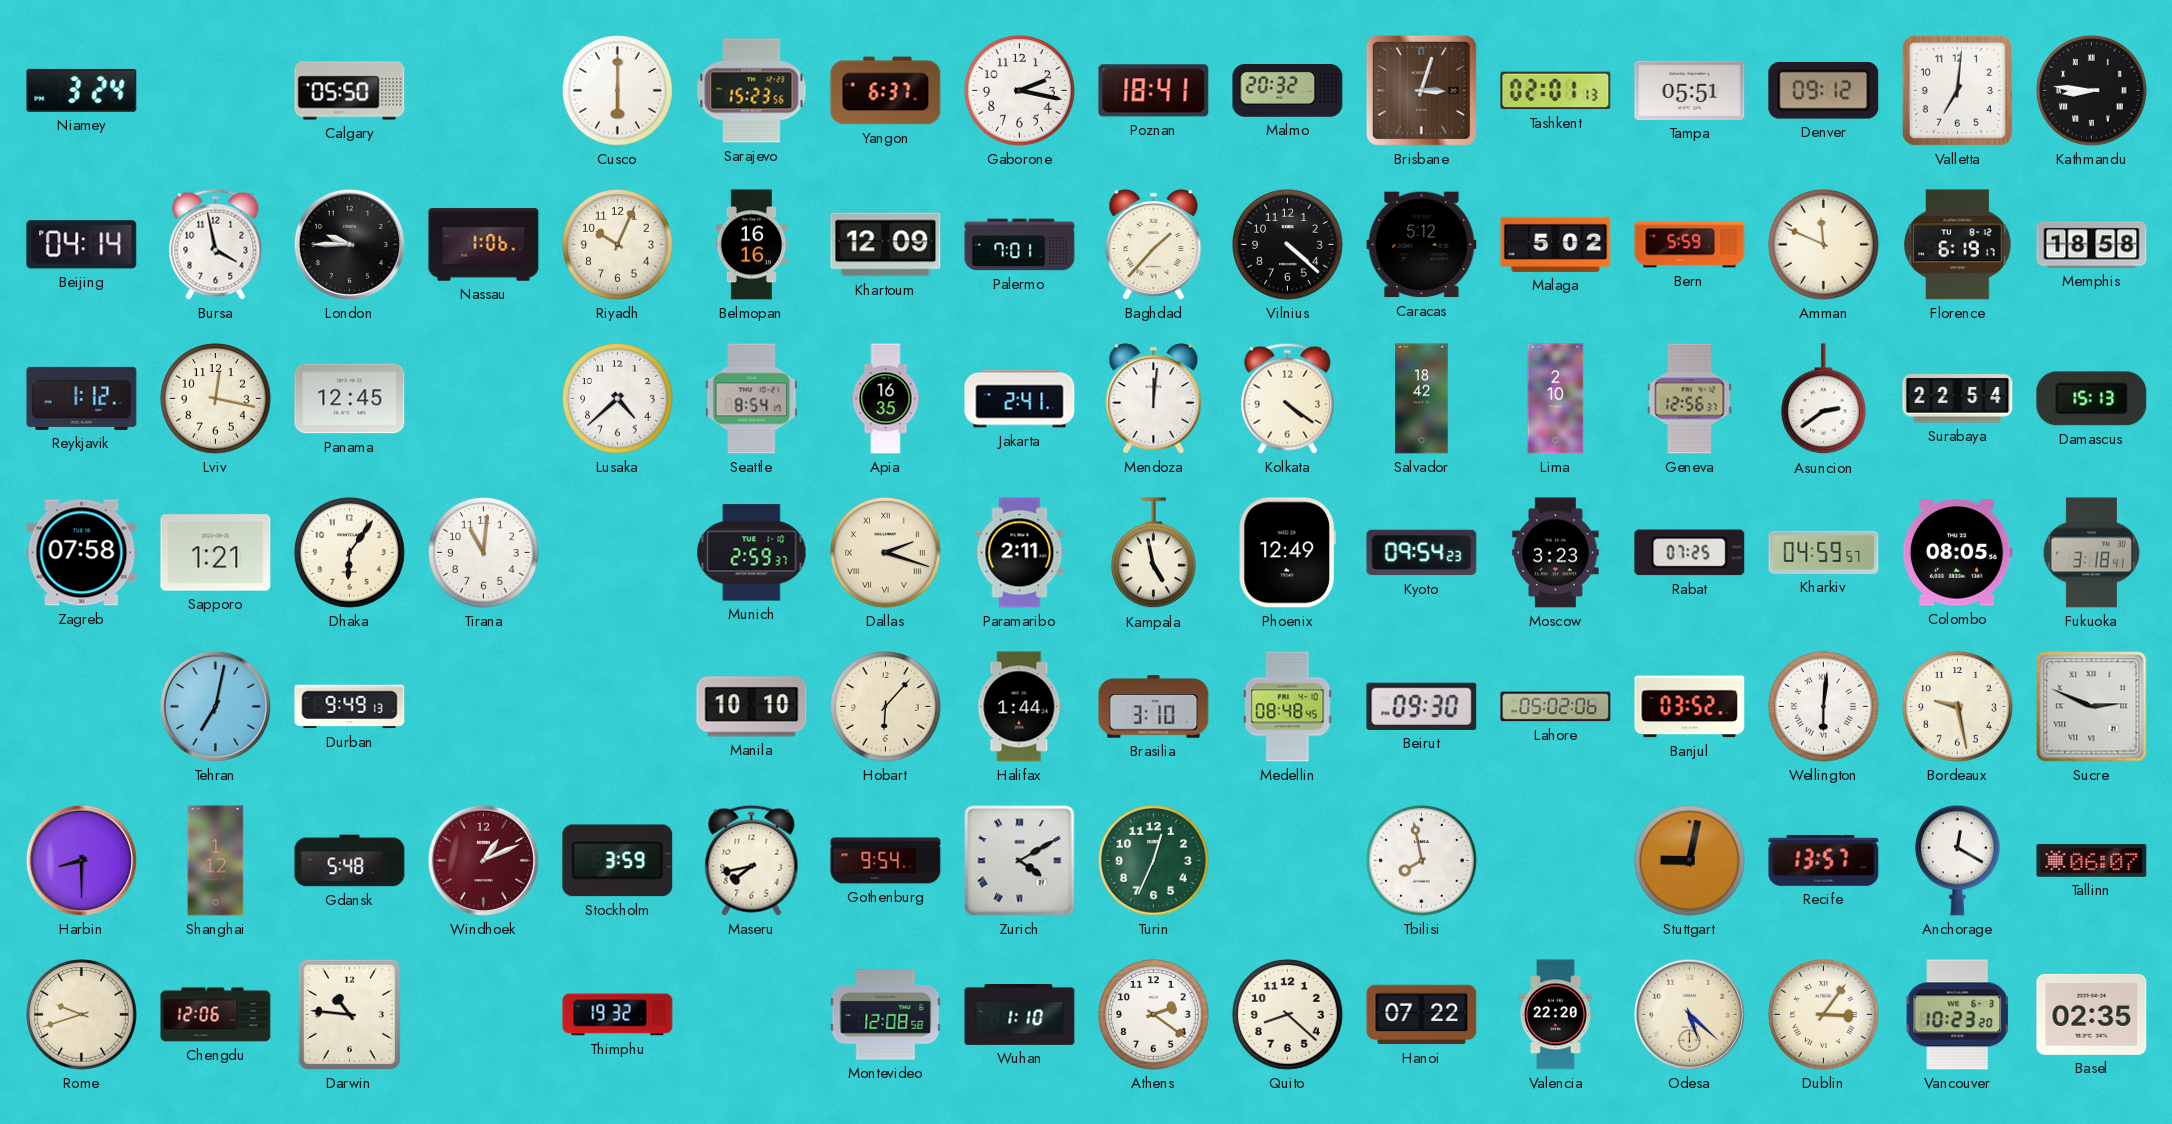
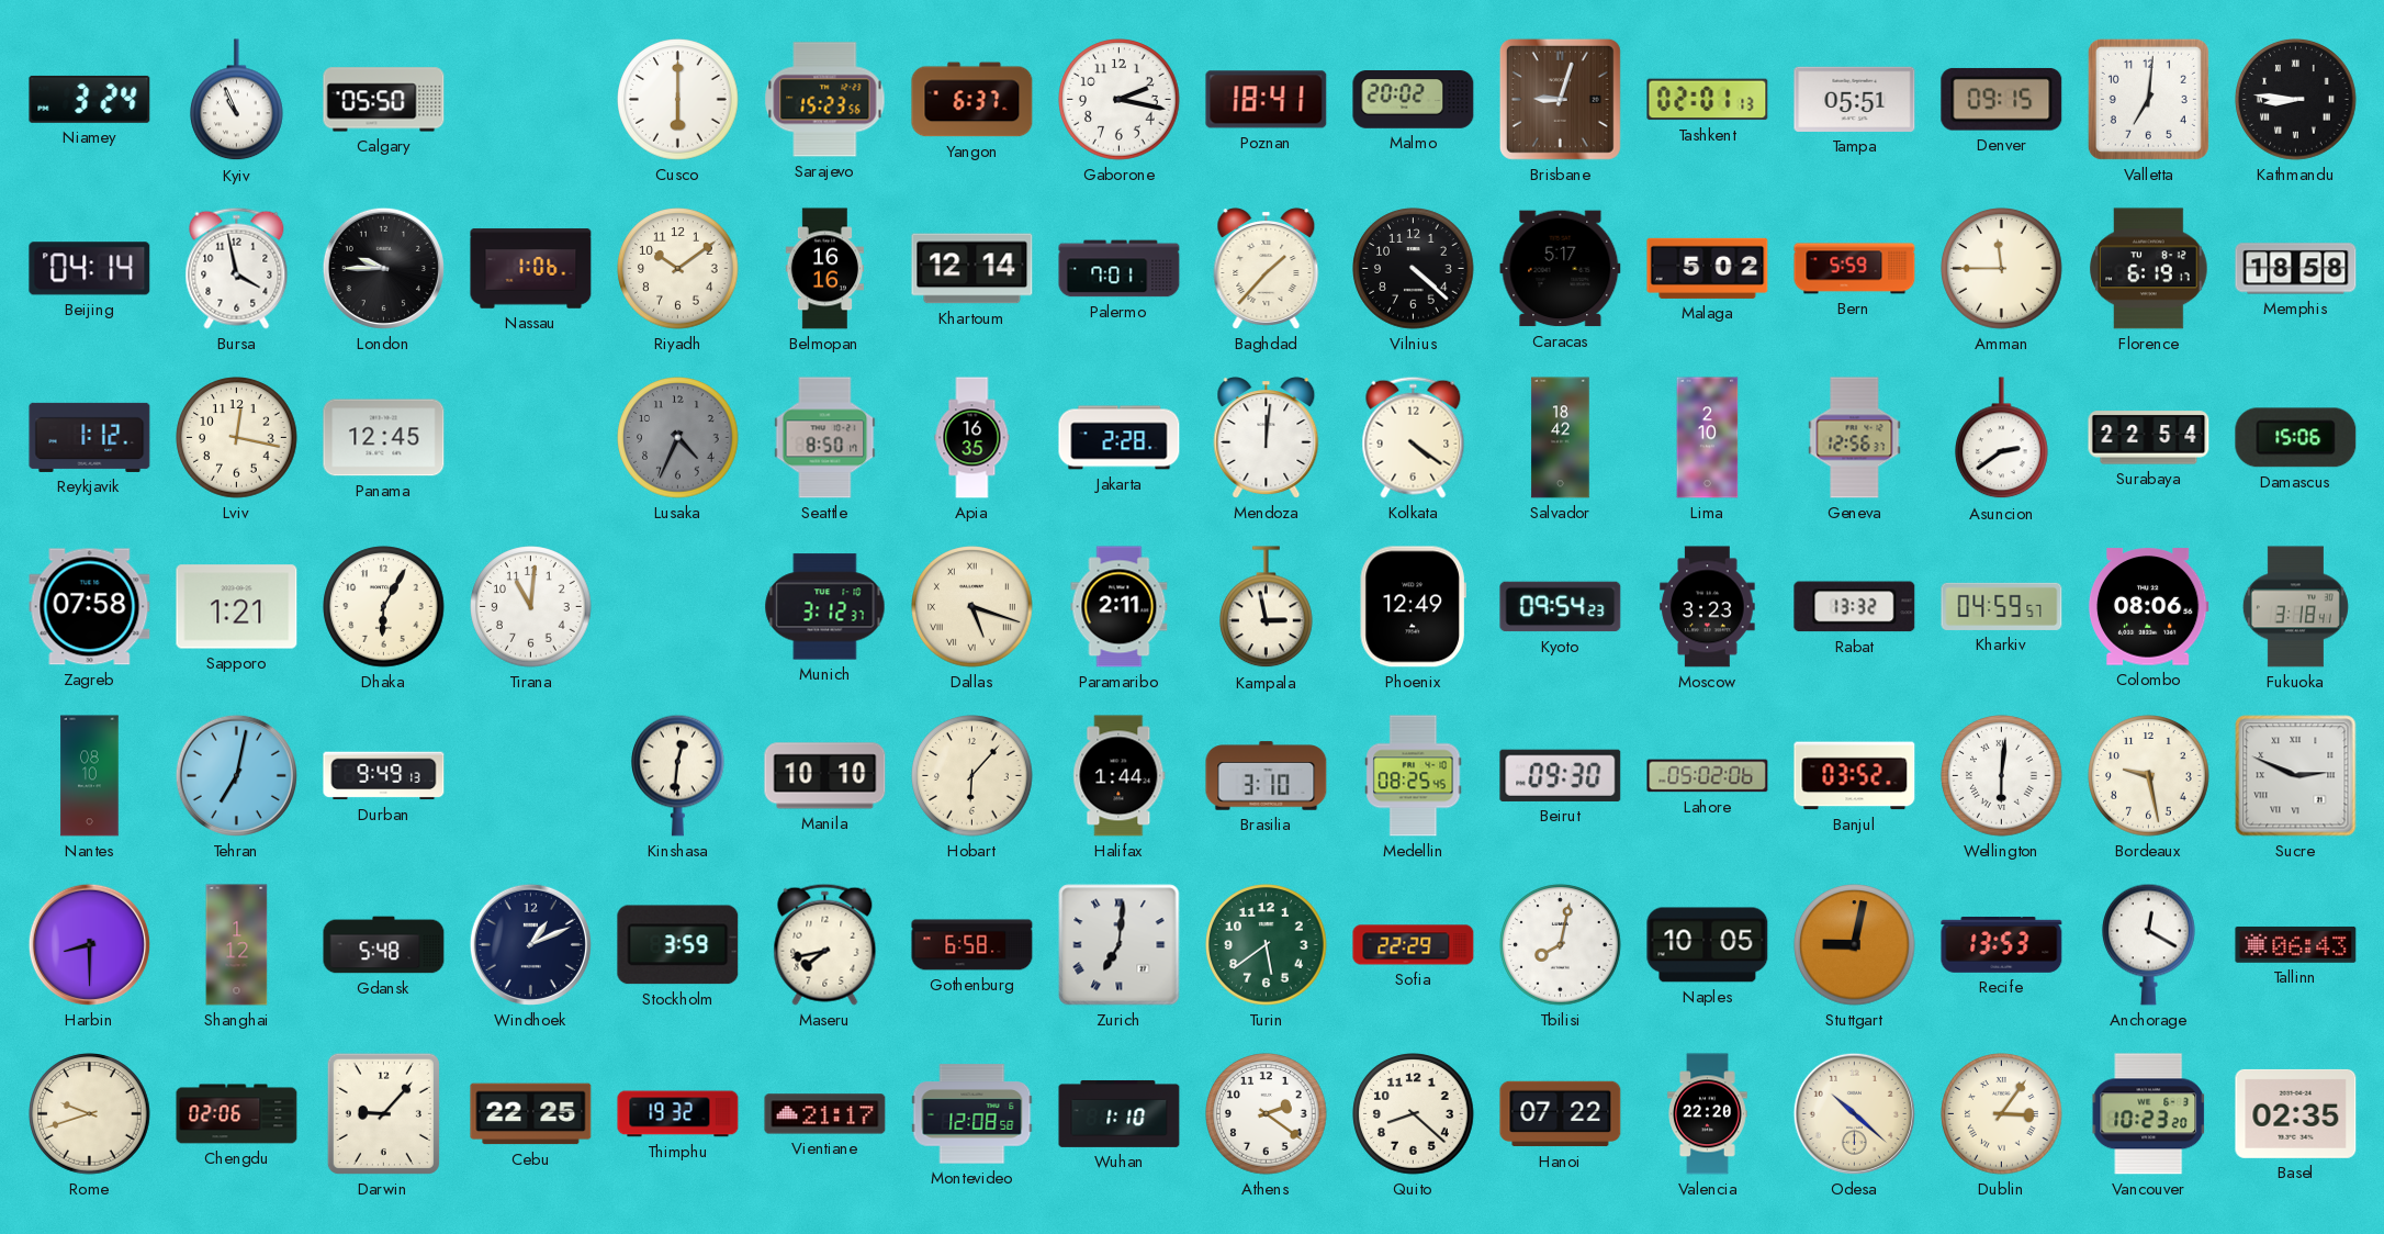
Kyiv: none -> 10:56
Malmo: 20:32 -> 20:02
Brisbane: 3:03 -> 9:03
Denver: 09:12 -> 09:15
Riyadh: 10:04 -> 10:09
Khartoum: 12:09 -> 12:14
Caracas: 5:12 -> 5:17
Amman: 11:49 -> 11:45
Lusaka: 4:38 -> 4:34
Lusaka dial: white -> grey
Seattle: 8:54 -> 8:50
Jakarta: 2:41 -> 2:28
Damascus: 15:13 -> 15:06
Dhaka: 6:06 -> 6:05
Munich: 2:59 -> 3:12
Dallas: 2:18 -> 5:18
Kampala: 4:58 -> 2:58
Rabat: 07:25 -> 13:32
Colombo: 08:05 -> 08:06
Nantes: none -> 08:10
Kinshasa: none -> 12:31
Medellin: 08:48 -> 08:25
Windhoek dial: burgundy -> navy
Gothenburg: 9:54 -> 6:58
Zurich: 4:10 -> 7:01
Turin: 12:34 -> 5:39
Sofia: none -> 22:29
Tbilisi: 7:58 -> 8:02
Naples: none -> 10:05
Recife: 13:57 -> 13:53
Tallinn: 06:07 -> 06:43
Chengdu: 12:06 -> 02:06
Darwin: 10:46 -> 9:07
Cebu: none -> 22:25
Vientiane: none -> 21:17
Odesa: 5:22 -> 10:22
